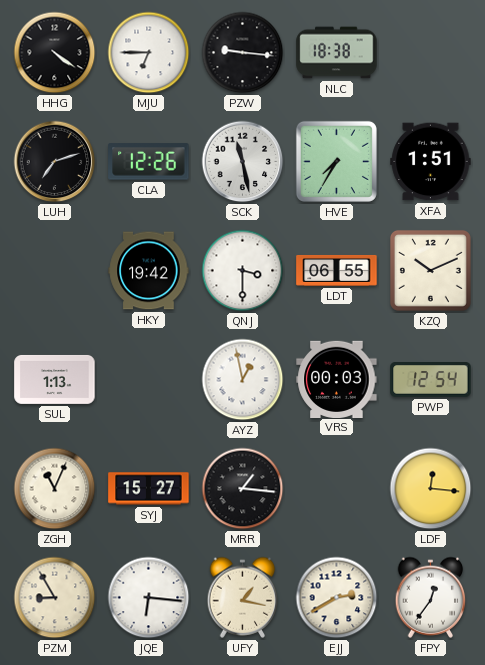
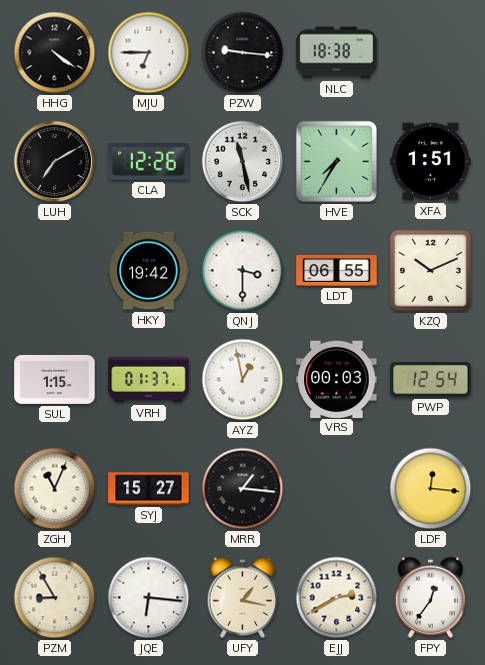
LUH: 7:12 -> 7:10
SUL: 1:13 -> 1:15
VRH: none -> 01:37
